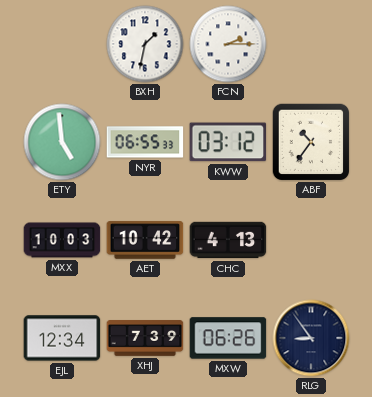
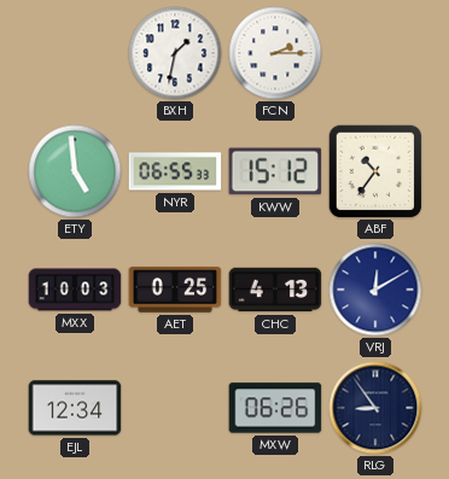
KWW: 03:12 -> 15:12
AET: 10:42 -> 0:25
VRJ: none -> 12:10
XHJ: 7:39 -> none
